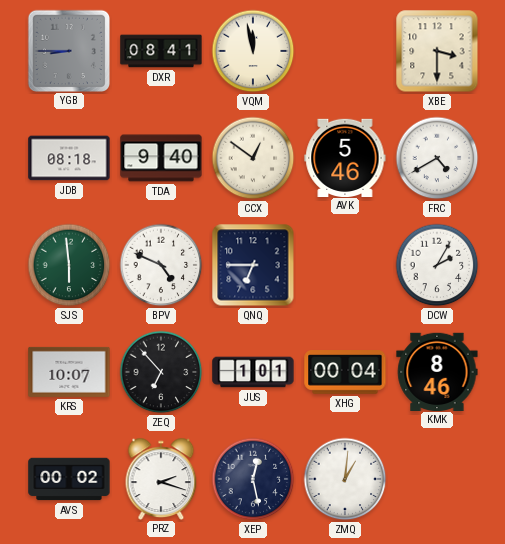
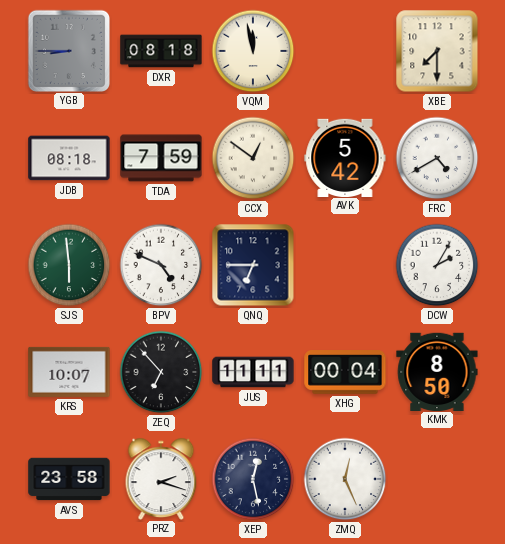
DXR: 08:41 -> 08:18
XBE: 3:30 -> 7:30
TDA: 9:40 -> 7:59
AVK: 5:46 -> 5:42
JUS: 1:01 -> 11:11
KMK: 8:46 -> 8:50
AVS: 00:02 -> 23:58
ZMQ: 1:01 -> 12:26
